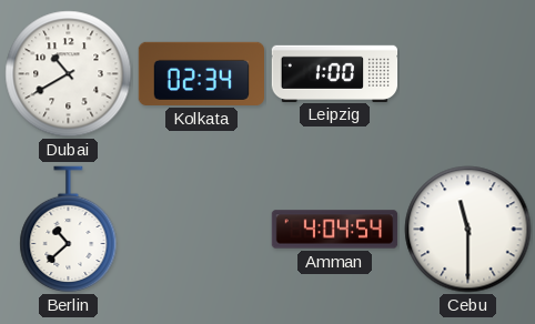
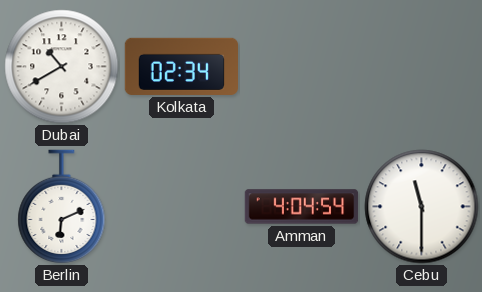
Leipzig: 1:00 -> none
Berlin: 10:38 -> 6:11
